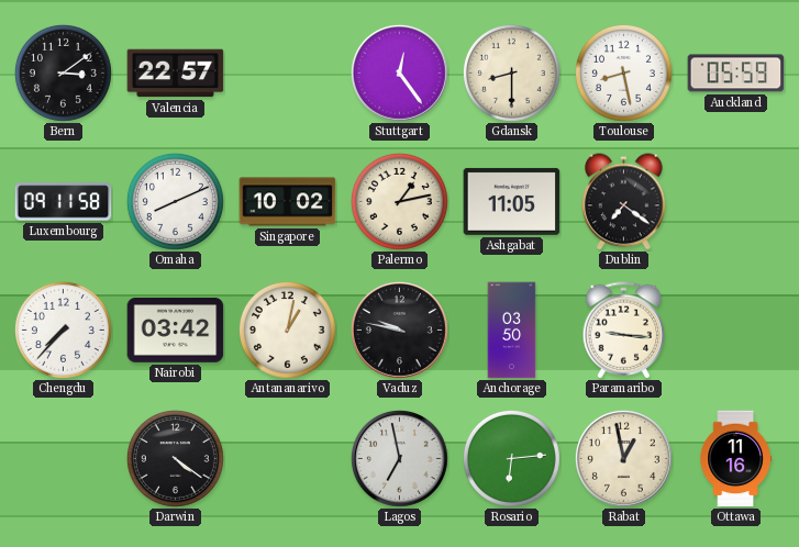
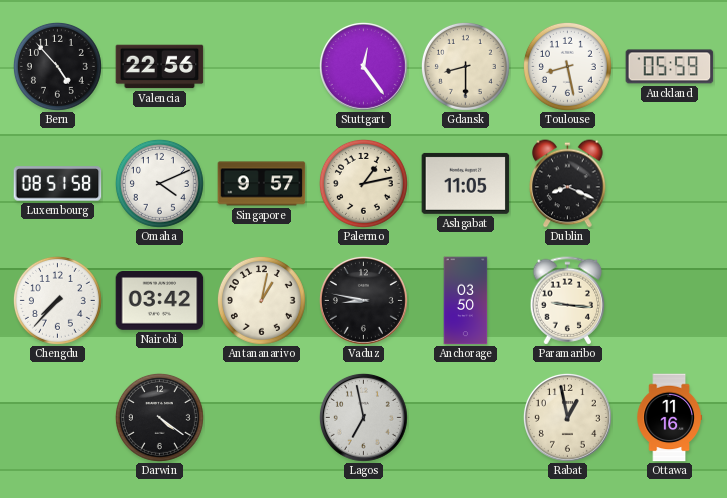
Bern: 3:09 -> 4:53
Valencia: 22:57 -> 22:56
Luxembourg: 09:11 -> 08:51
Omaha: 8:11 -> 4:11
Singapore: 10:02 -> 9:57
Dublin: 7:21 -> 8:19
Vaduz: 9:47 -> 8:47
Rosario: 6:14 -> none
